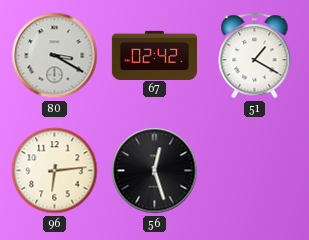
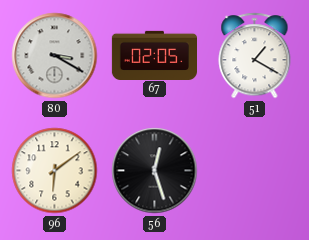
67: 02:42 -> 02:05
96: 6:14 -> 6:09
